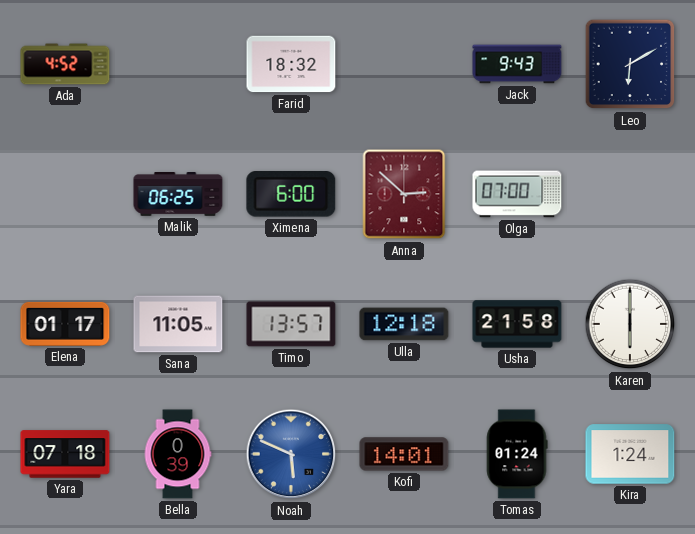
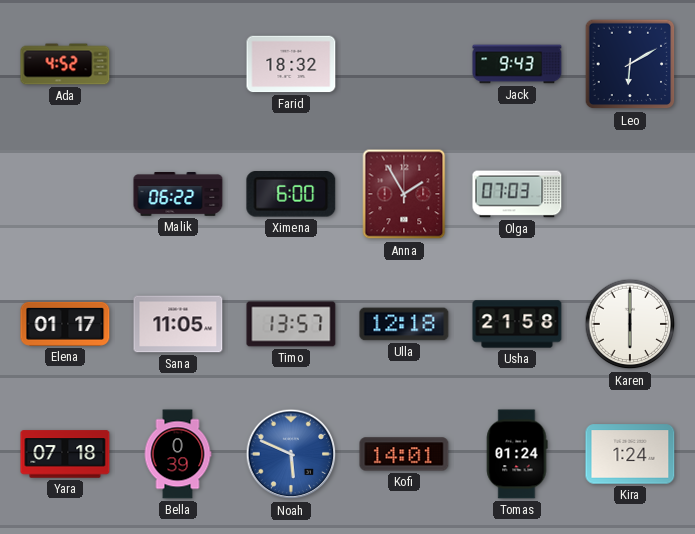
Malik: 06:25 -> 06:22
Anna: 2:52 -> 1:55
Olga: 07:00 -> 07:03
